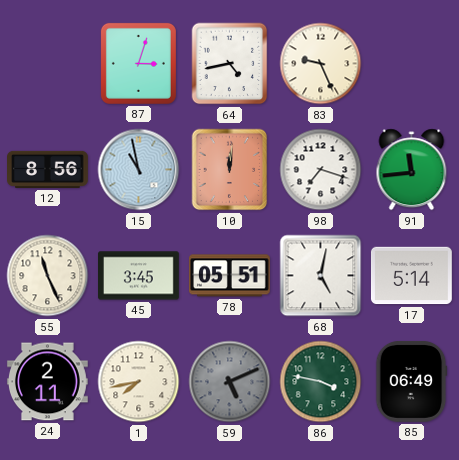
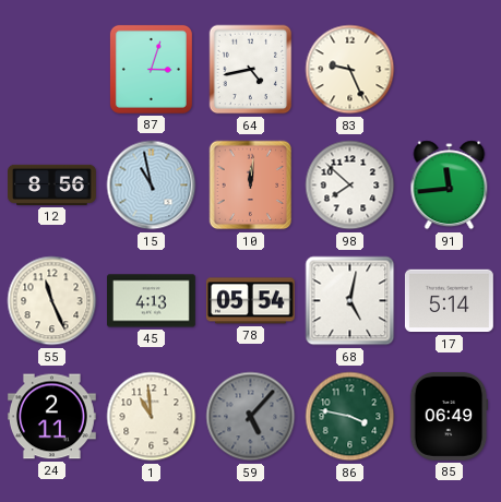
98: 7:18 -> 7:52
45: 3:45 -> 4:13
78: 05:51 -> 05:54
1: 7:43 -> 10:59
59: 5:11 -> 5:07
